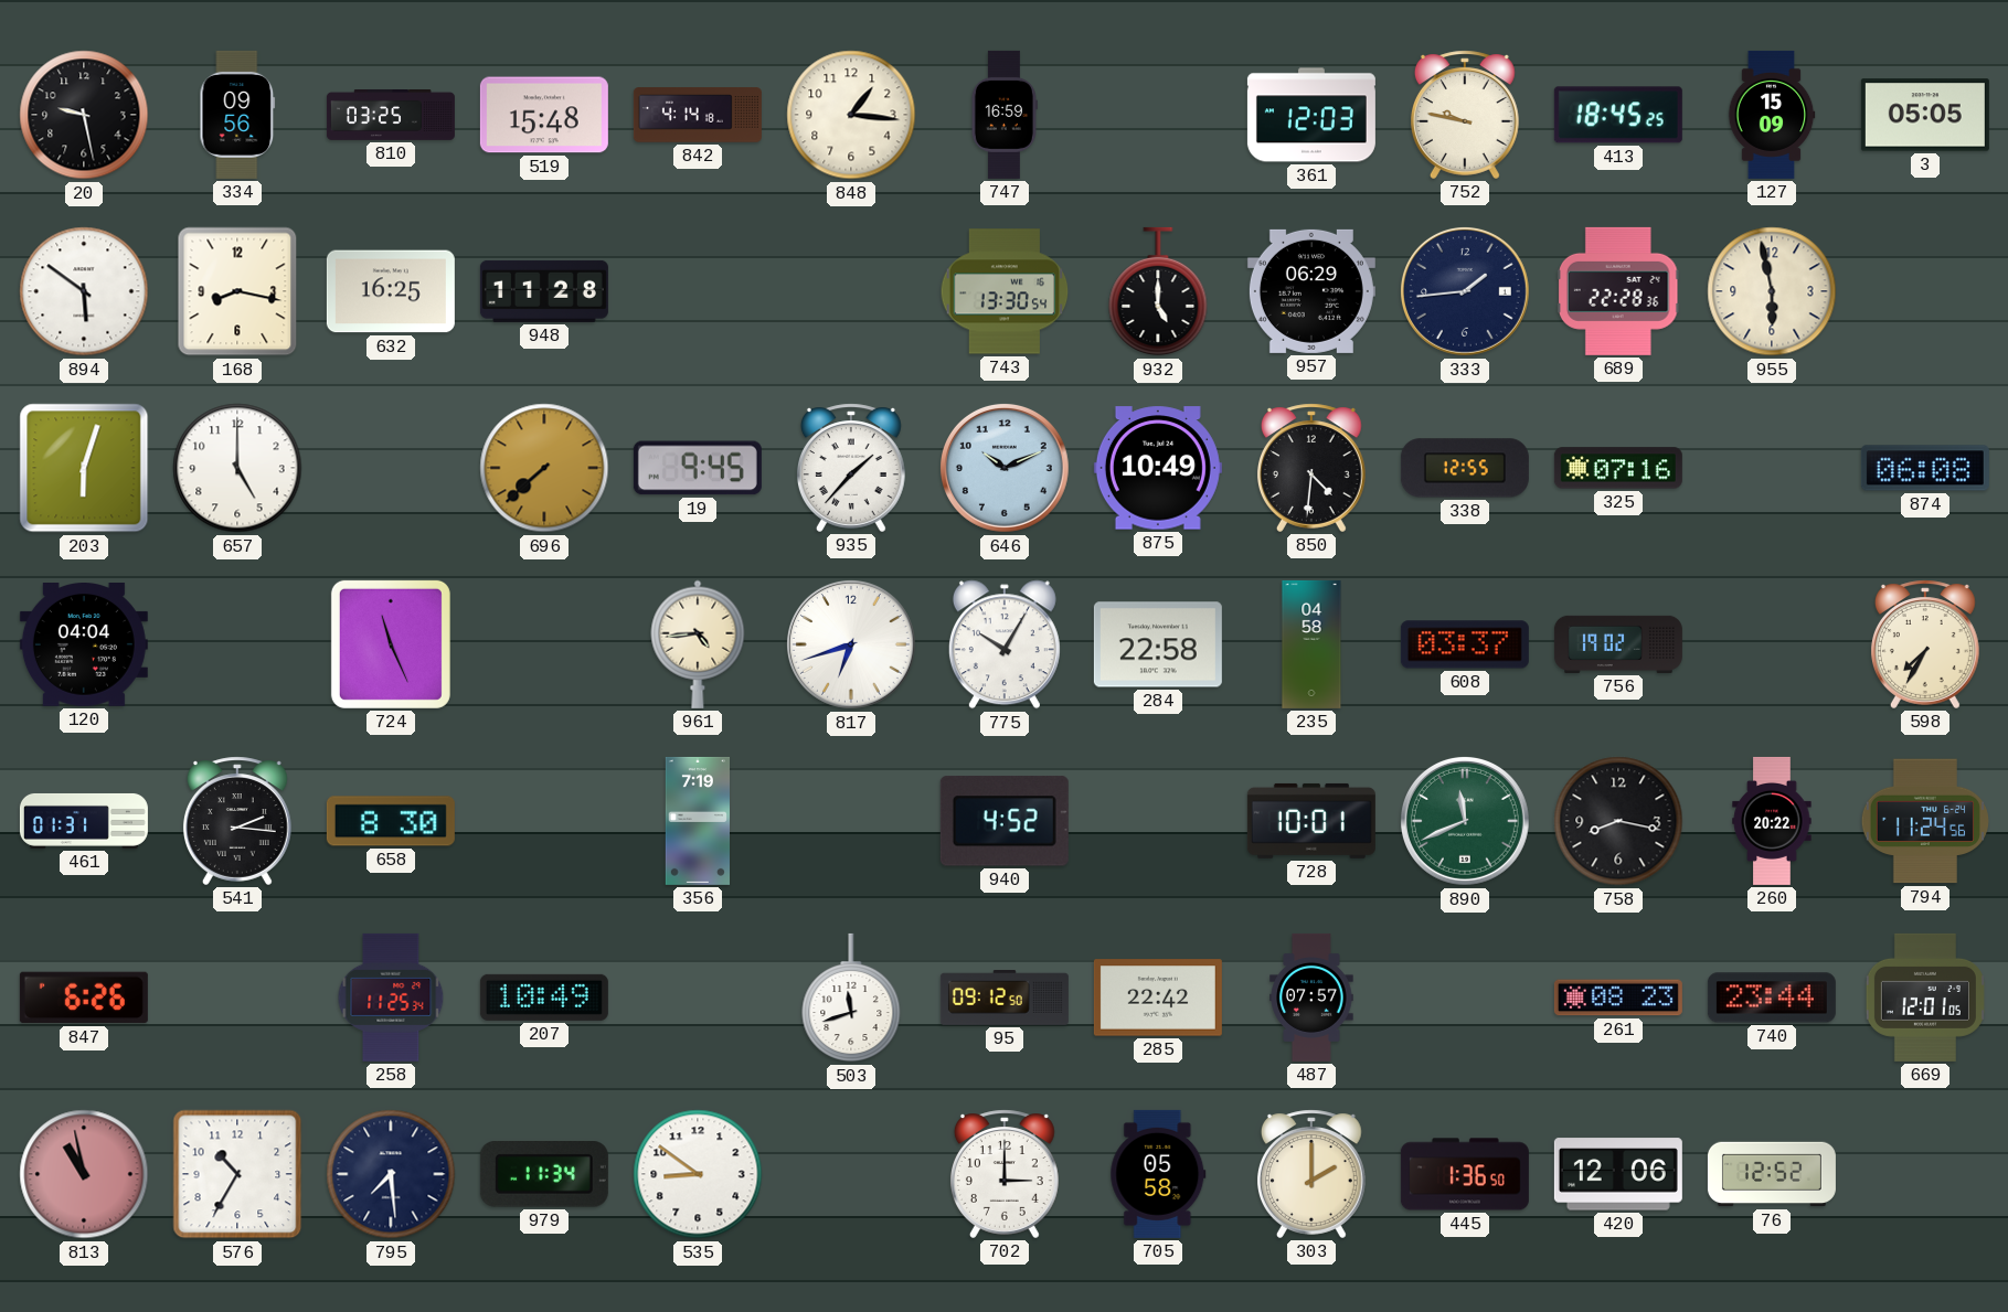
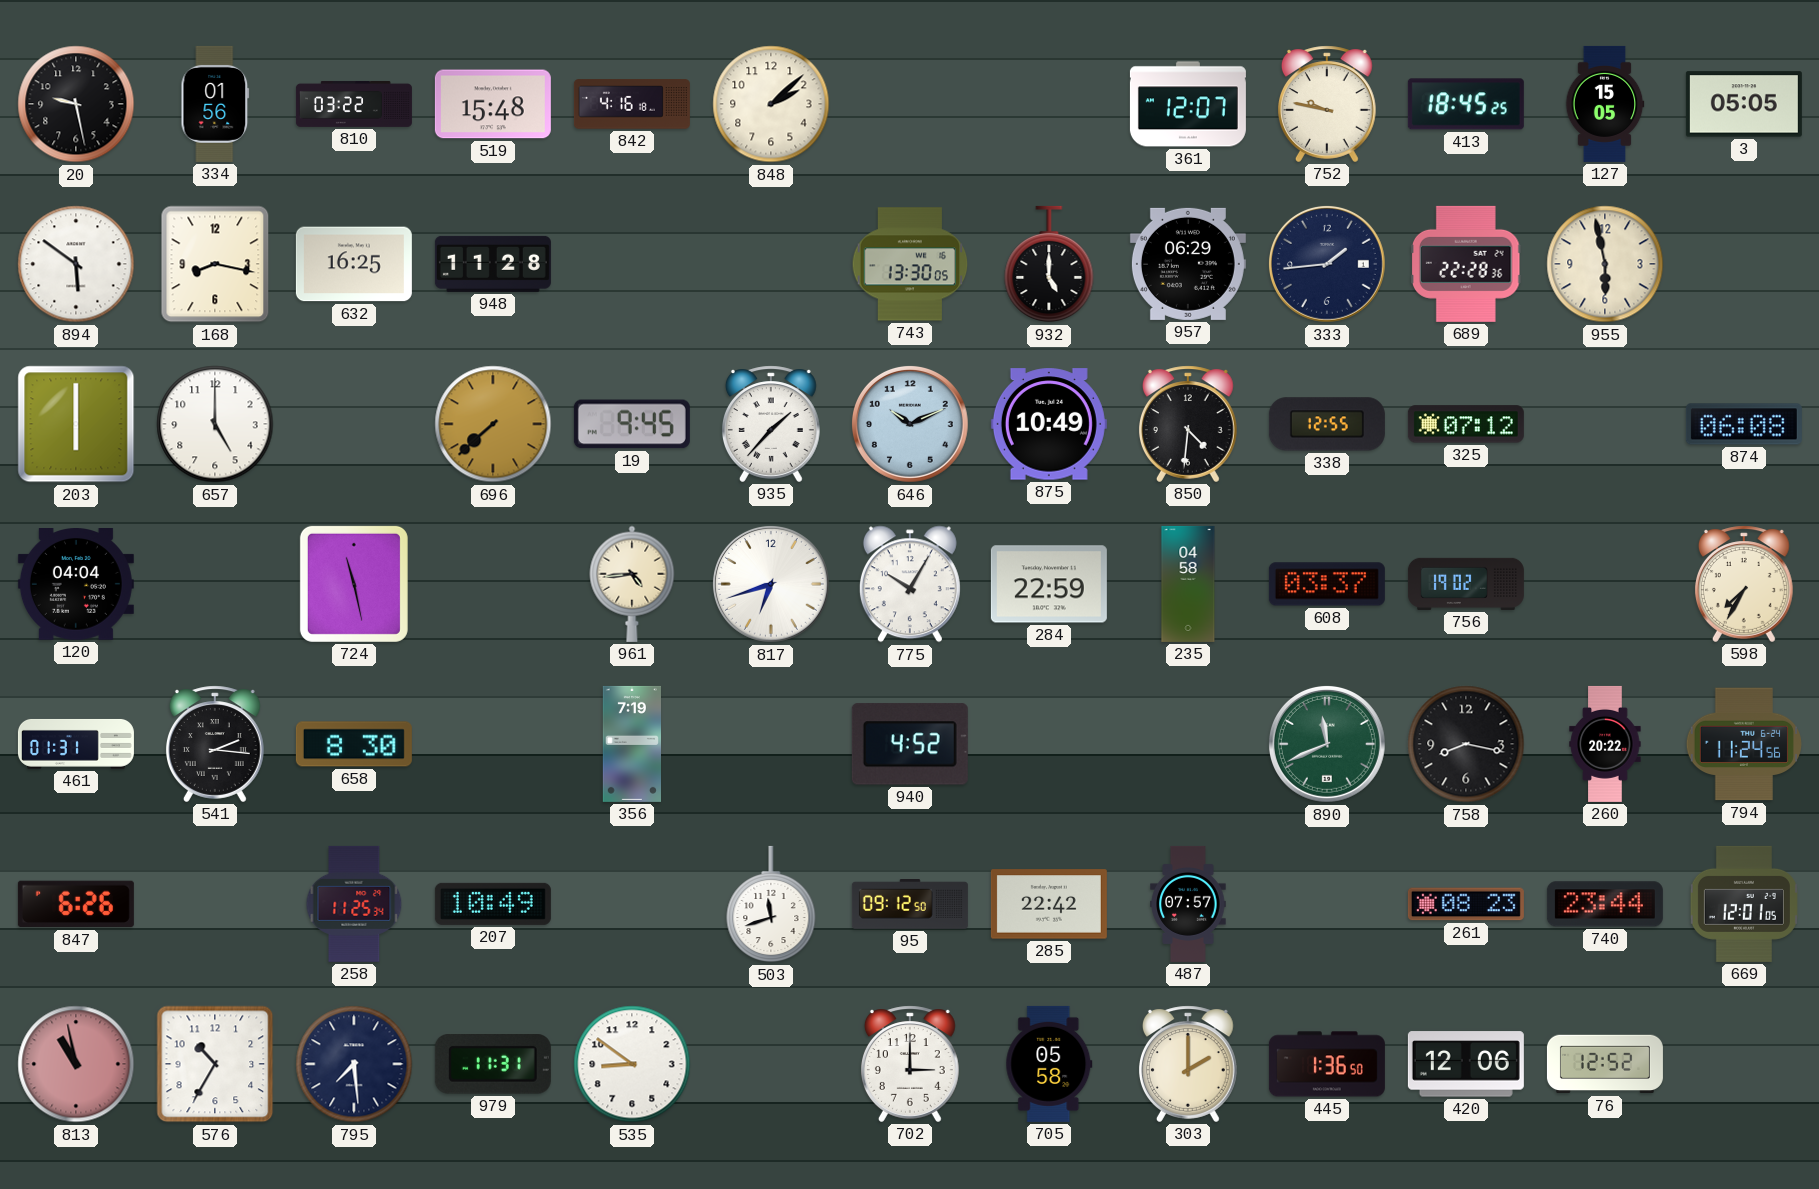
334: 09:56 -> 01:56
810: 03:25 -> 03:22
842: 4:14 -> 4:16
848: 1:16 -> 2:08
747: 16:59 -> none
361: 12:03 -> 12:07
127: 15:09 -> 15:05
743: 13:30:54 -> 13:30:05
203: 6:03 -> 6:00
325: 07:16 -> 07:12
724: 11:26 -> 11:28
284: 22:58 -> 22:59
728: 10:01 -> none
979: 11:34 -> 11:31
